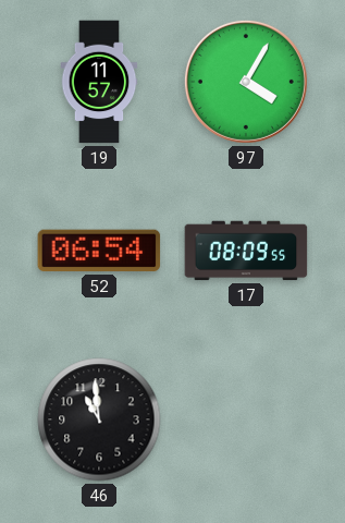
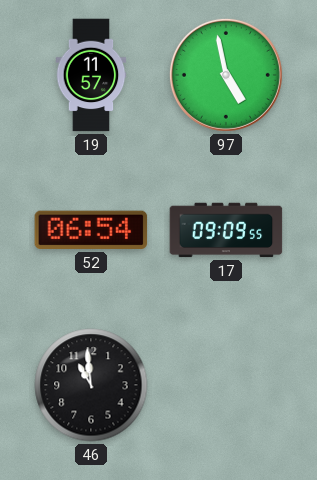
97: 4:05 -> 4:58
17: 08:09 -> 09:09
